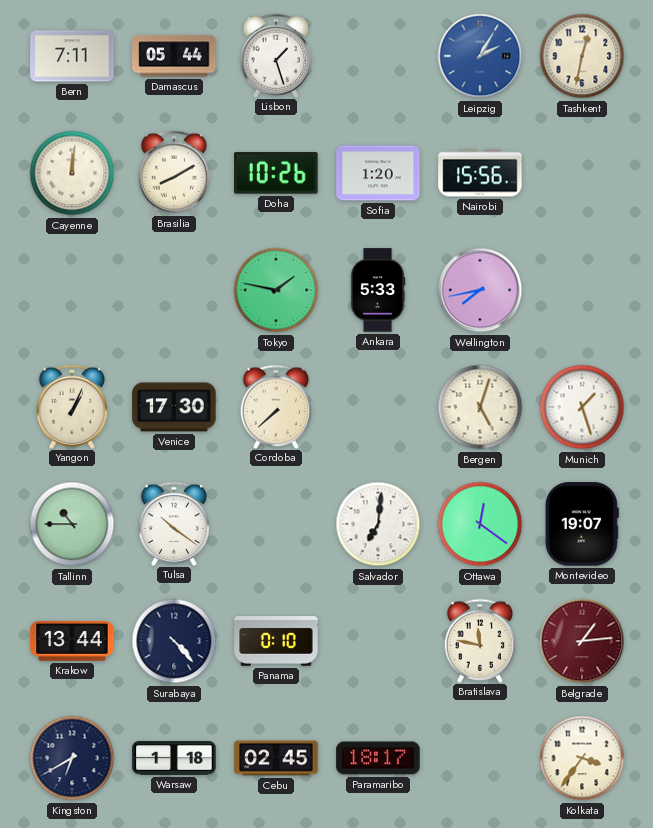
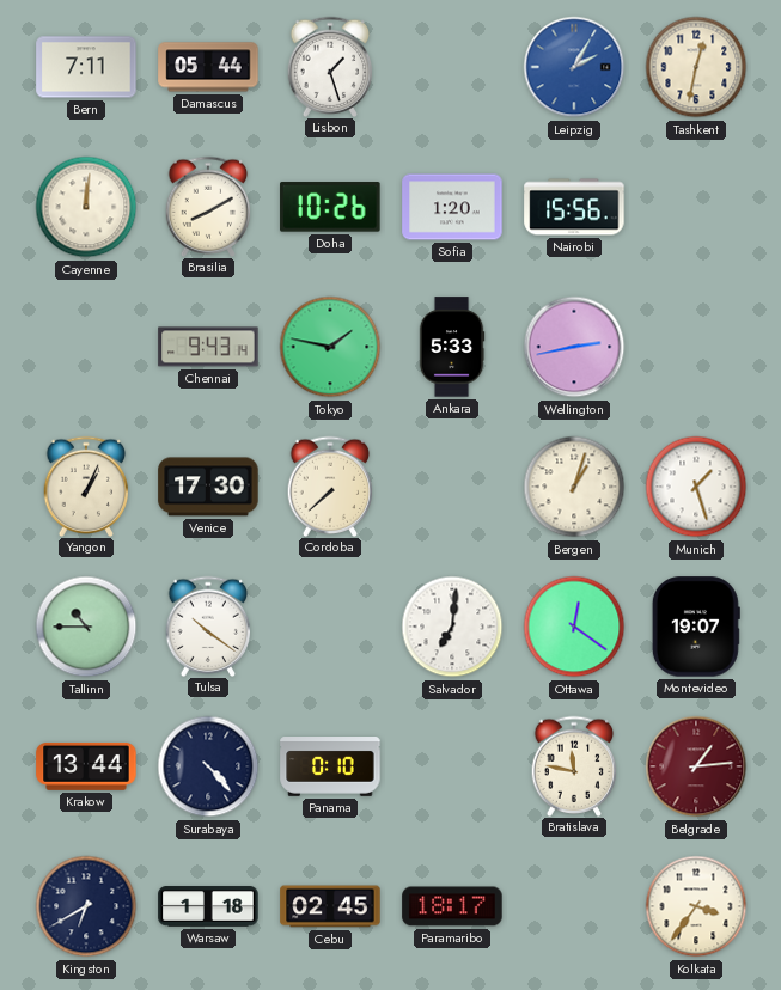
Chennai: none -> 9:43
Wellington: 7:43 -> 2:43
Bergen: 5:03 -> 1:03
